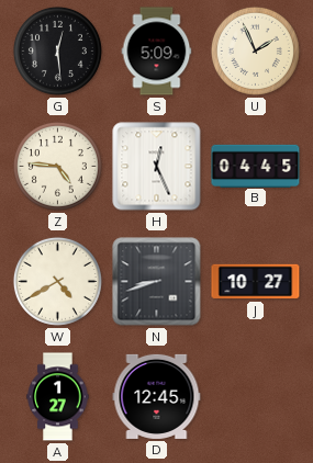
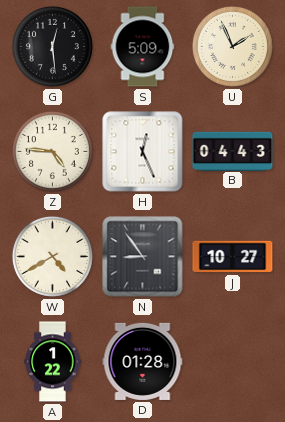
B: 04:45 -> 04:43
N: 8:42 -> 8:54
A: 1:27 -> 1:22
D: 12:45 -> 01:28
